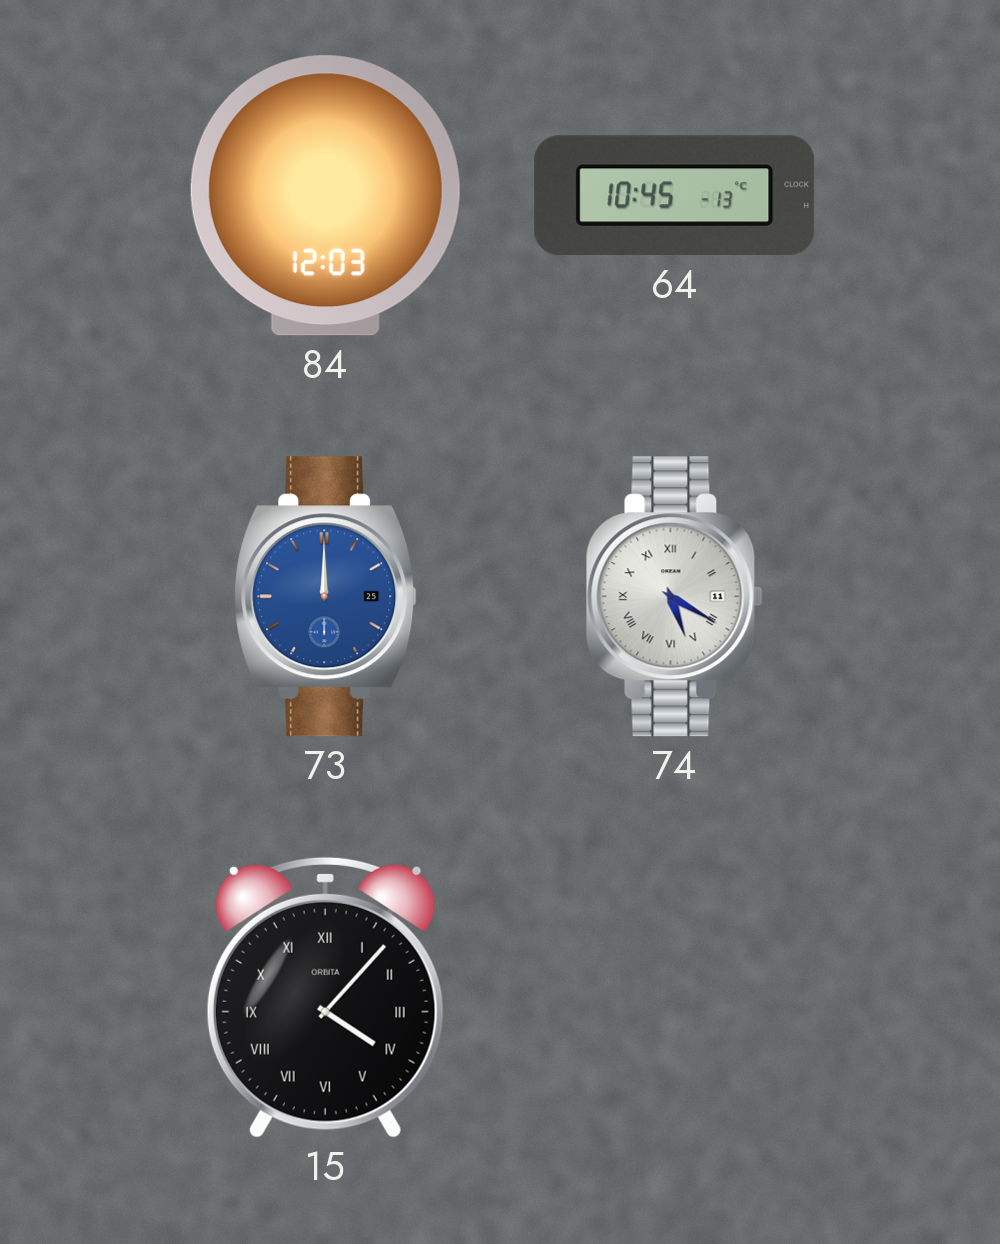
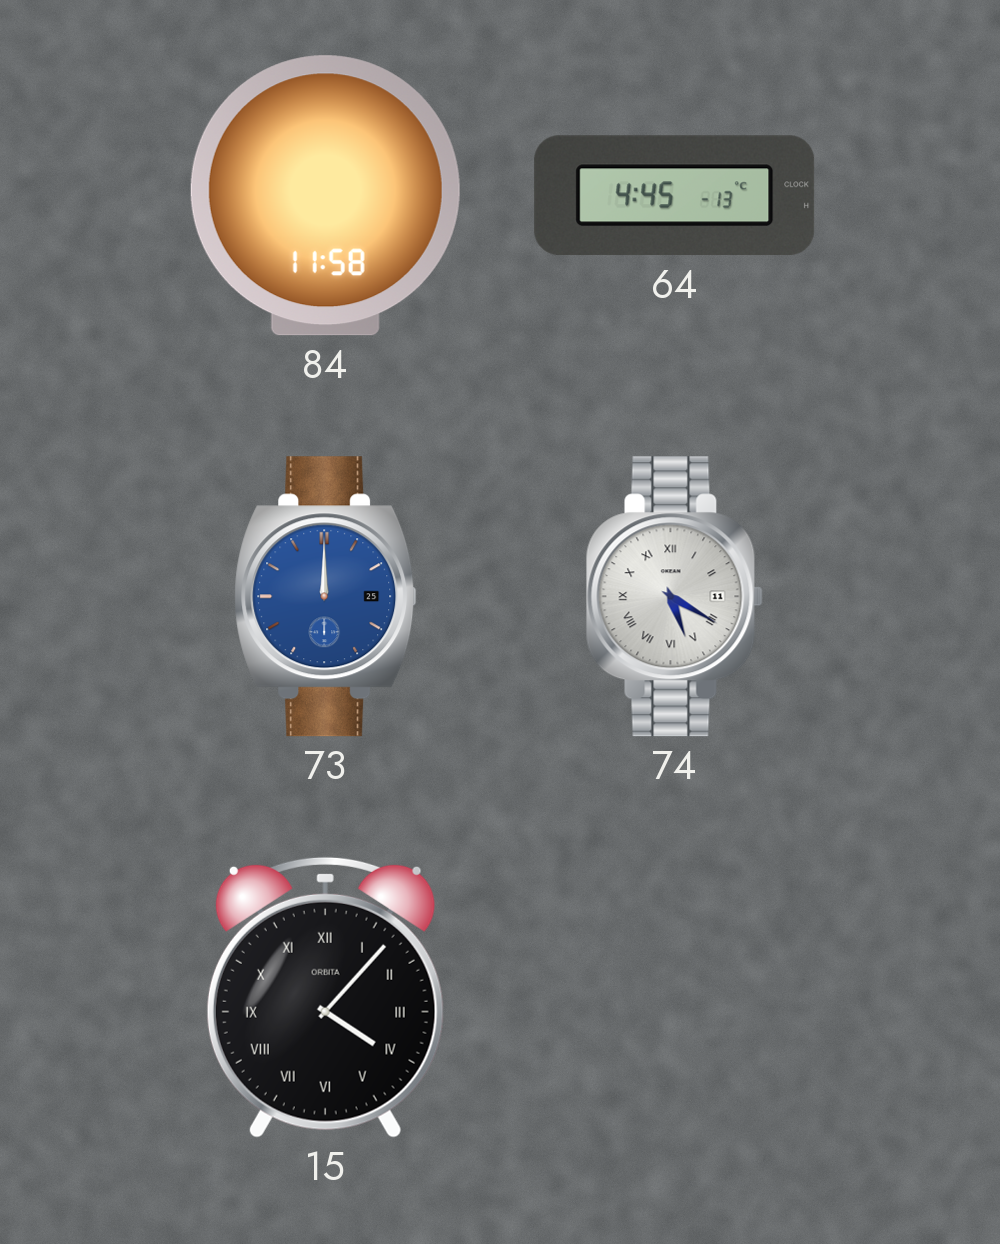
84: 12:03 -> 11:58
64: 10:45 -> 4:45
